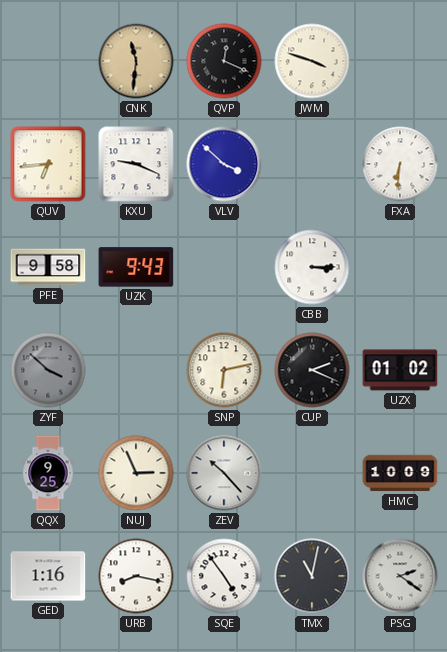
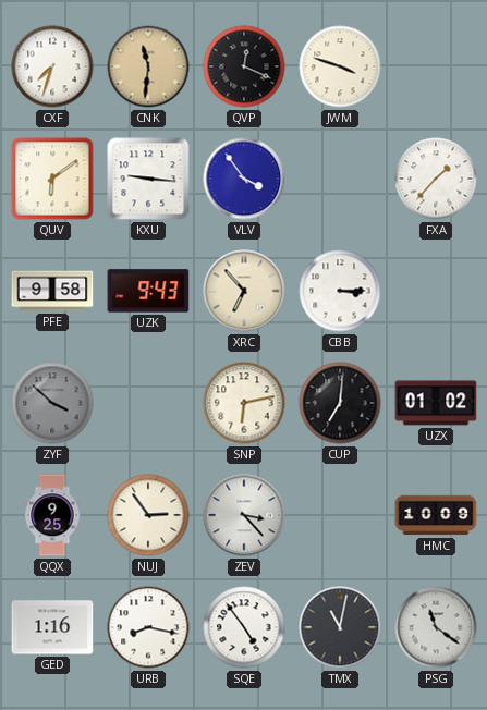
CXF: none -> 7:33
QUV: 6:44 -> 6:09
KXU: 9:19 -> 9:16
VLV: 3:52 -> 3:54
FXA: 6:31 -> 1:37
XRC: none -> 6:53
CUP: 2:19 -> 7:01
NUJ: 2:56 -> 2:54
ZEV: 10:23 -> 3:23
PSG: 2:21 -> 11:21
